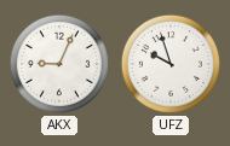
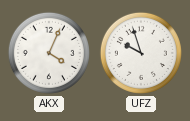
AKX: 9:04 -> 4:04
